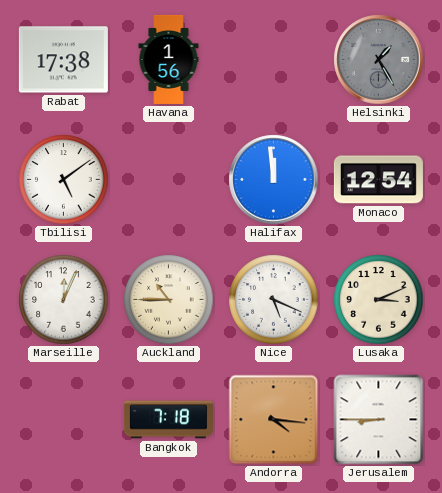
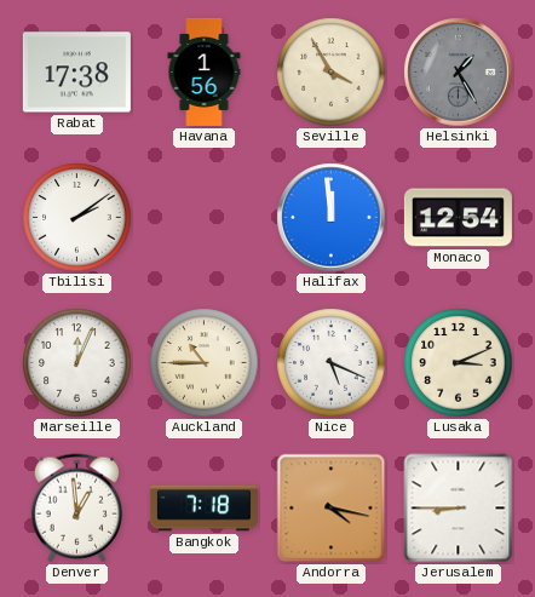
Seville: none -> 3:55
Tbilisi: 5:09 -> 2:09
Denver: none -> 12:59
Andorra: 4:16 -> 4:17
